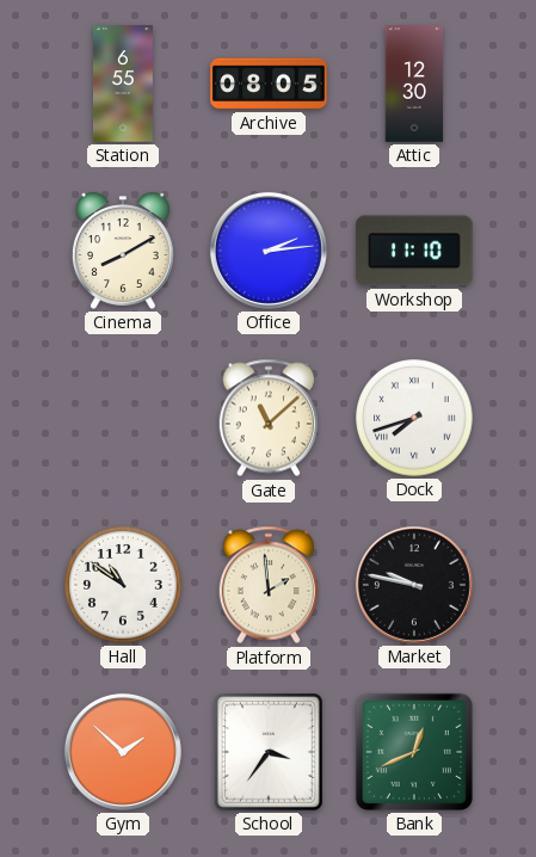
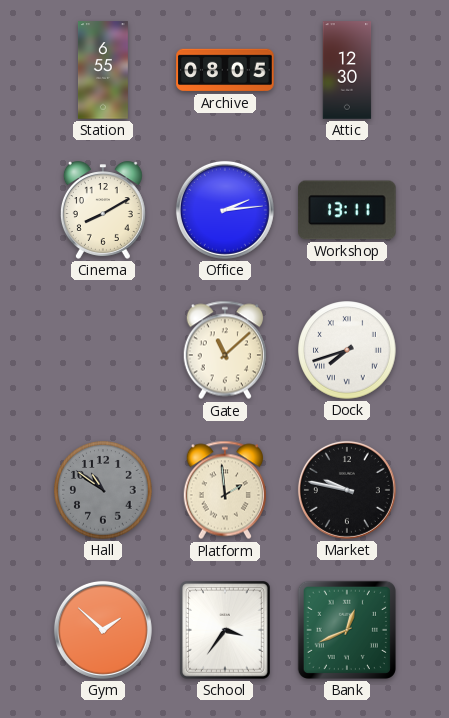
Workshop: 11:10 -> 13:11
Hall dial: white -> grey
